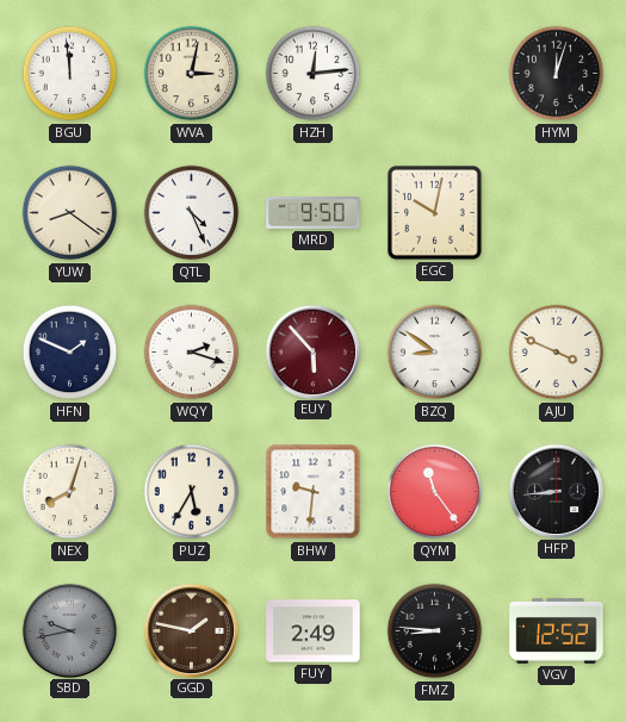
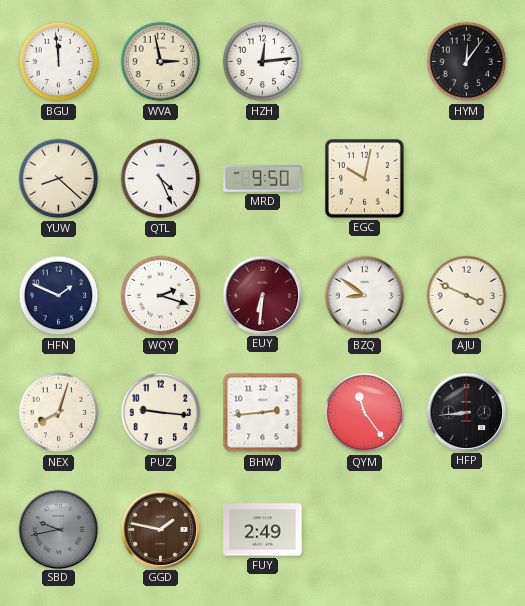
WVA: 3:02 -> 2:58
HYM: 12:03 -> 12:06
YUW: 8:21 -> 8:22
EUY: 5:53 -> 6:31
PUZ: 5:35 -> 9:16
BHW: 9:31 -> 2:44
FMZ: 8:46 -> none
VGV: 12:52 -> none
